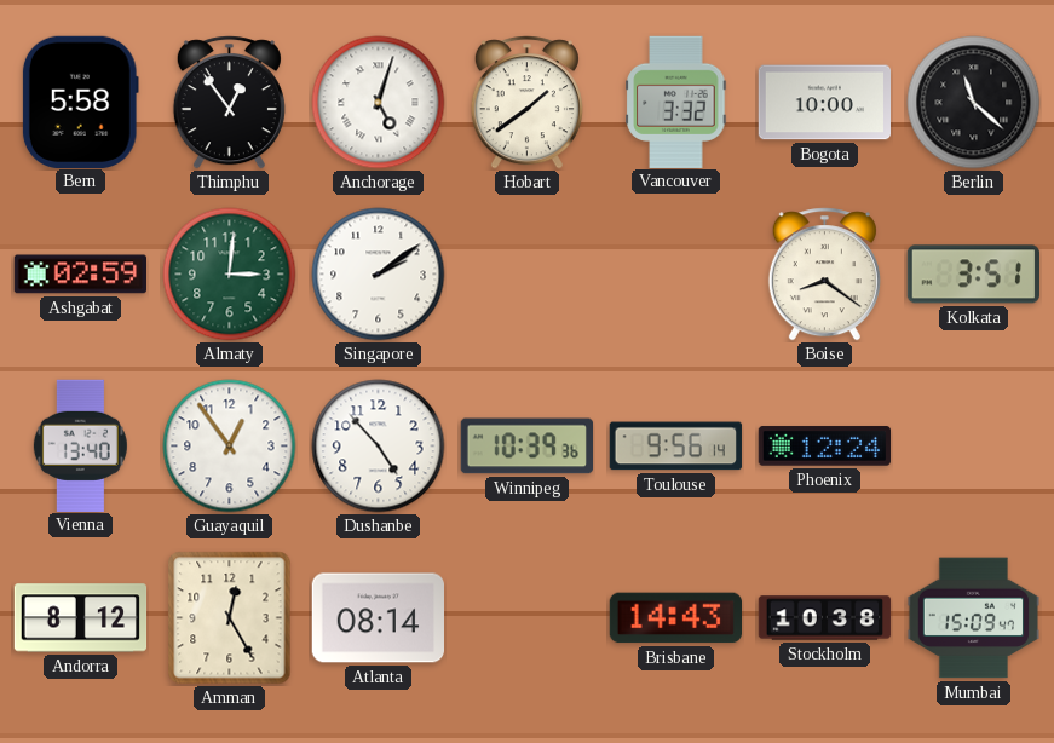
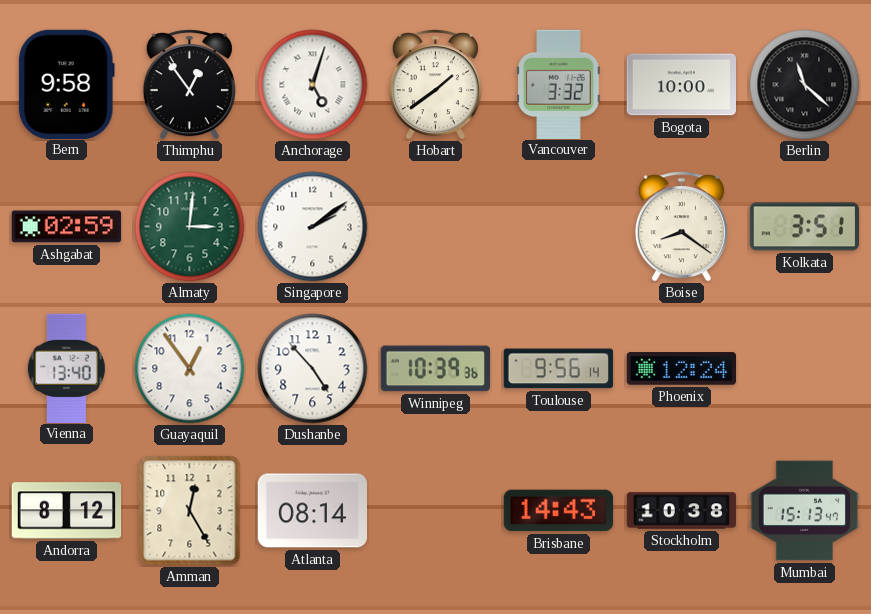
Bern: 5:58 -> 9:58
Mumbai: 15:09 -> 15:13
